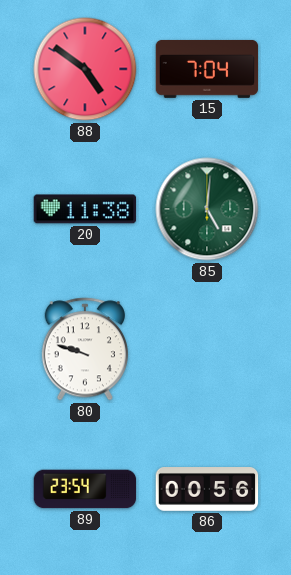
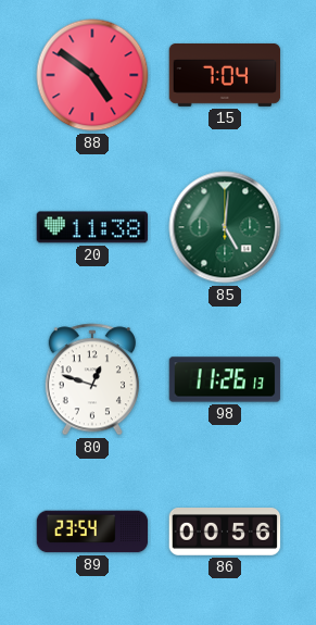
80: 9:48 -> 12:48
98: none -> 11:26
